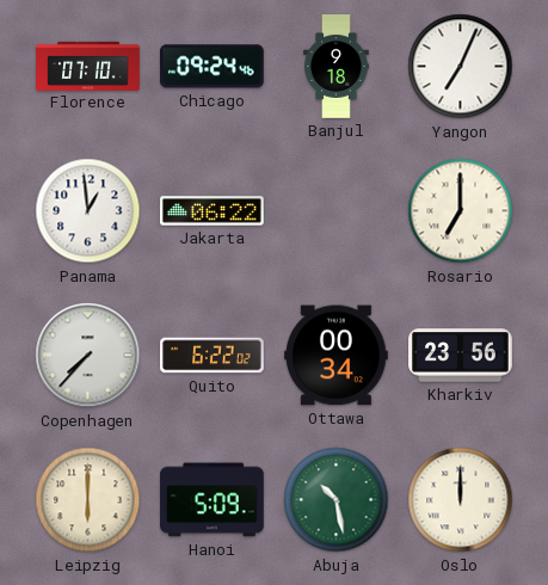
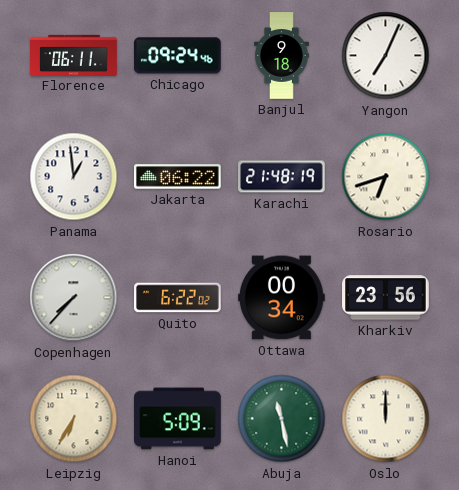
Florence: 07:10 -> 06:11
Karachi: none -> 21:48
Rosario: 7:00 -> 6:42
Leipzig: 6:00 -> 6:35
Abuja: 10:28 -> 11:28
